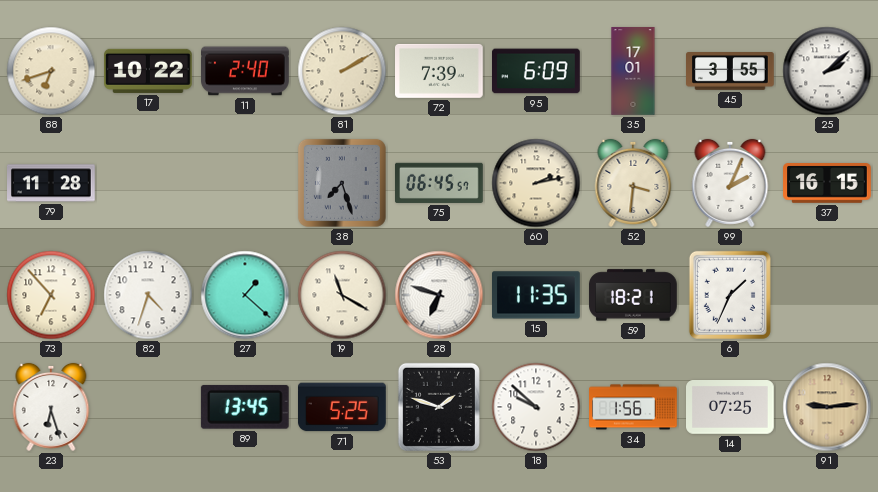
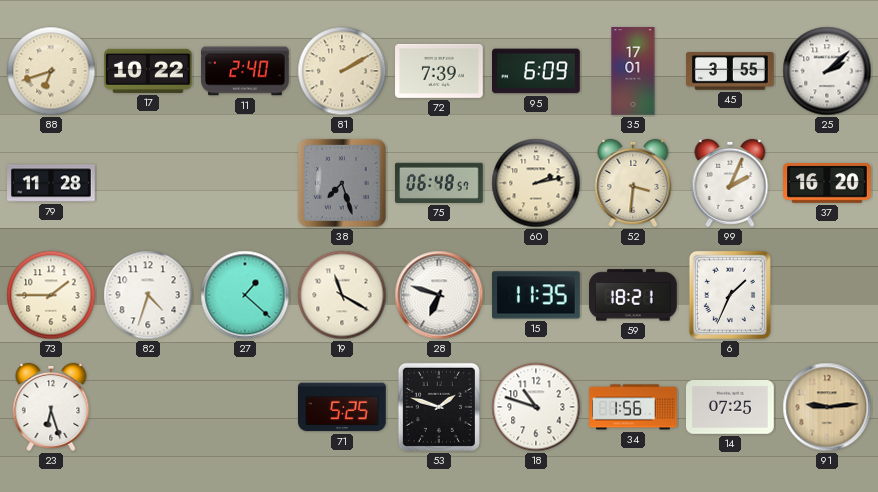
75: 06:45 -> 06:48
37: 16:15 -> 16:20
73: 6:53 -> 1:45
89: 13:45 -> none
18: 9:52 -> 10:48
